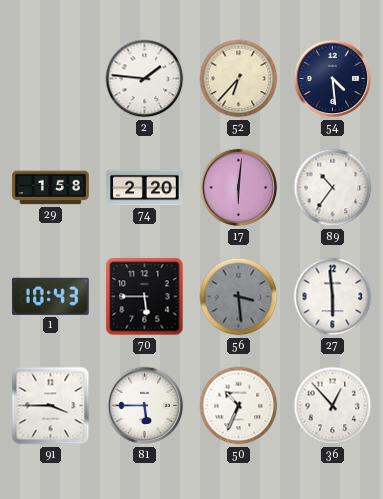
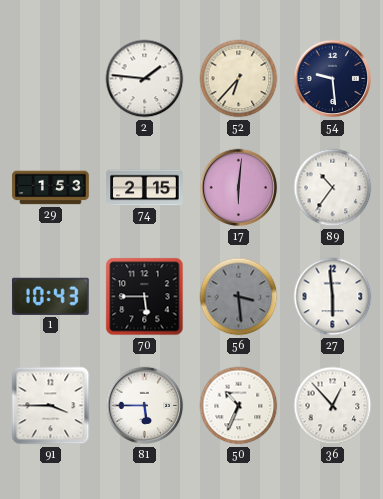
54: 4:29 -> 9:29
29: 1:58 -> 1:53
74: 2:20 -> 2:15
